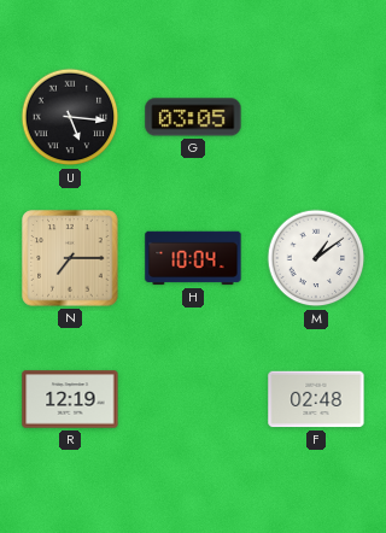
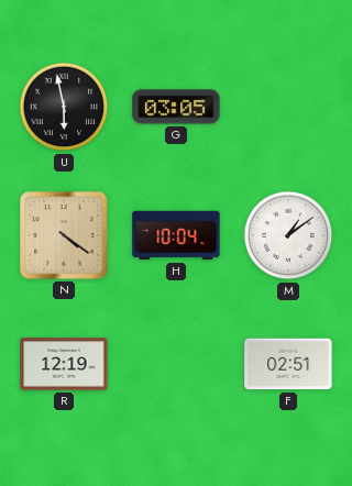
U: 5:16 -> 5:58
N: 7:15 -> 4:21
F: 02:48 -> 02:51
